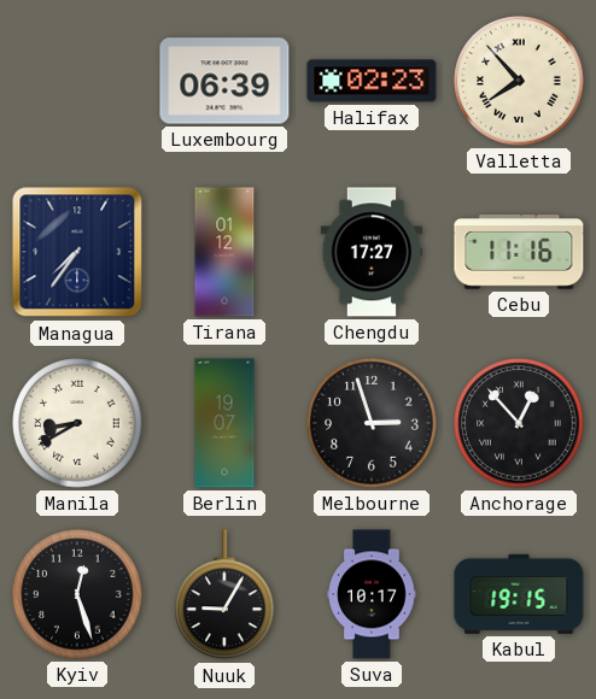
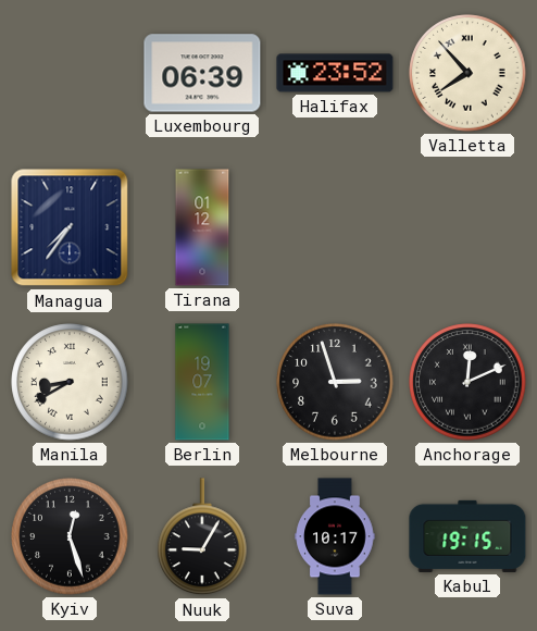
Halifax: 02:23 -> 23:52
Chengdu: 17:27 -> none
Cebu: 11:16 -> none
Anchorage: 12:53 -> 12:11
